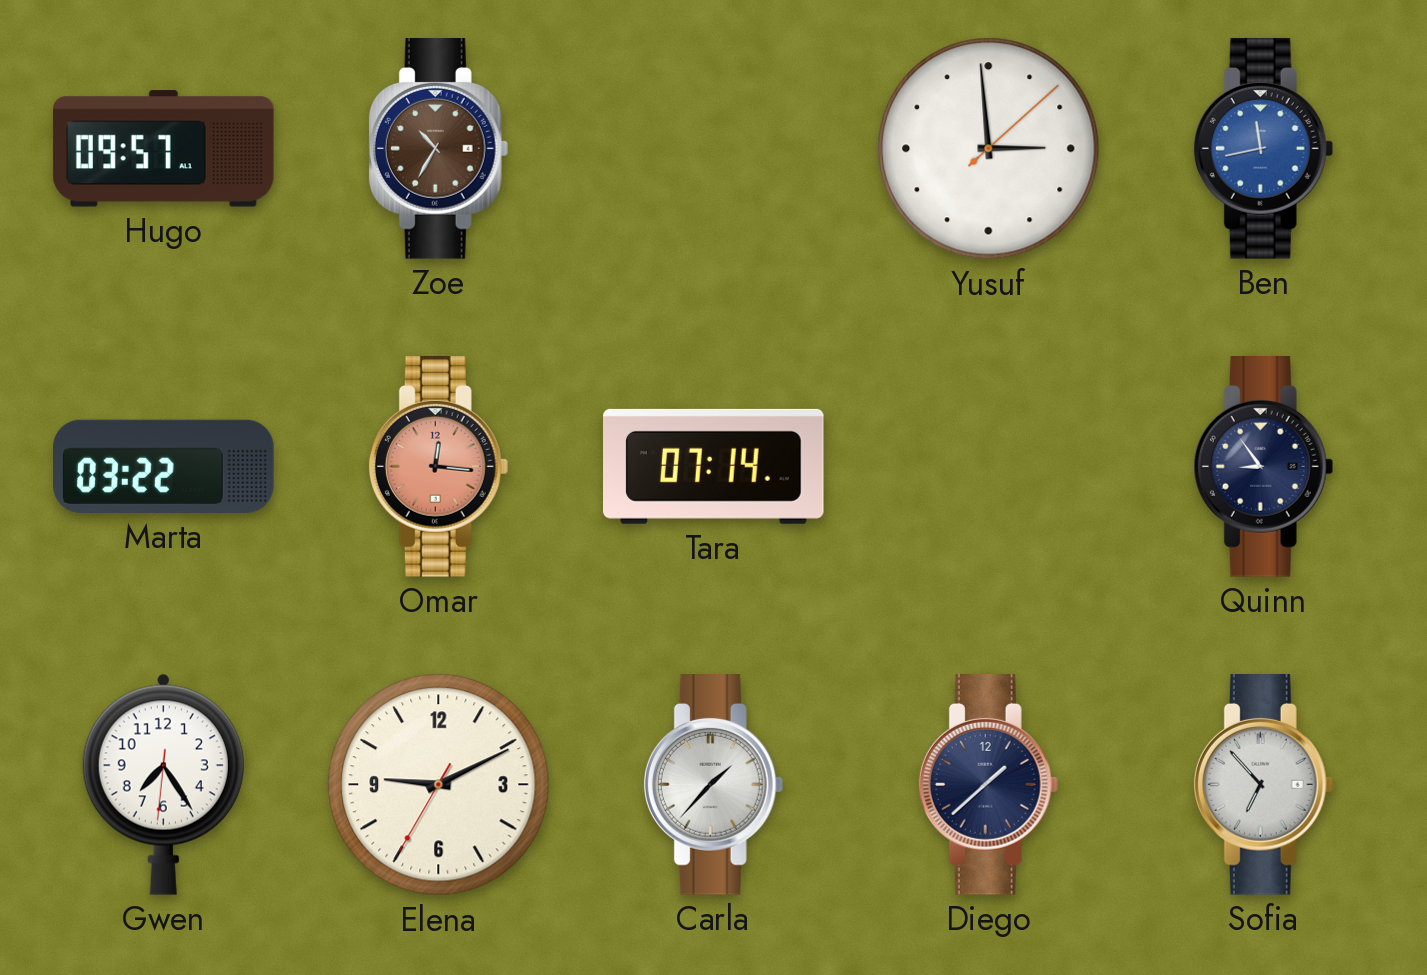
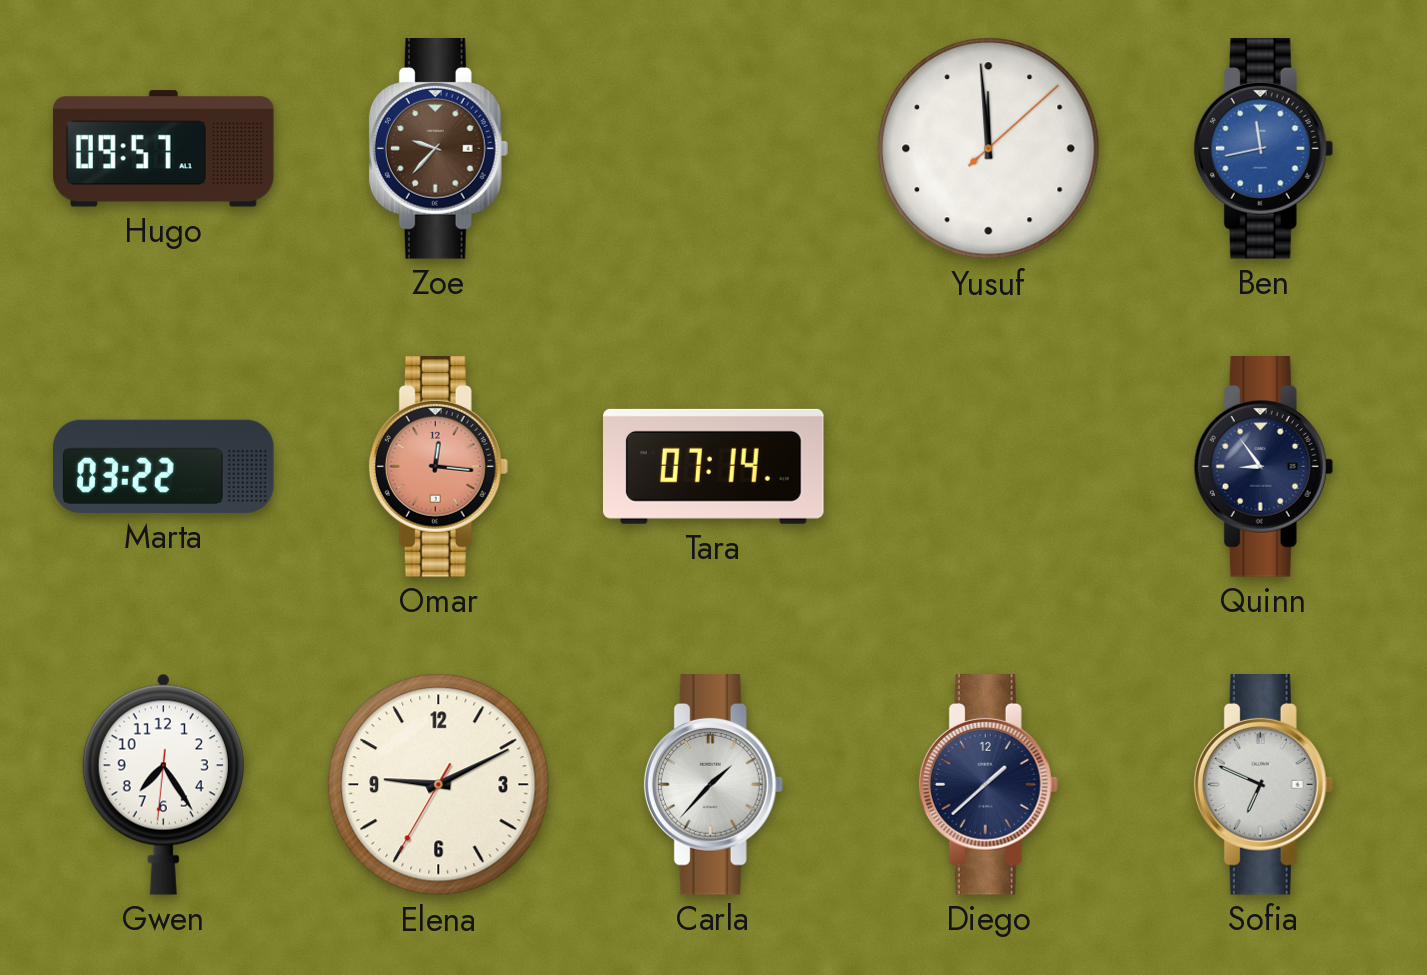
Zoe: 10:35 -> 9:37
Yusuf: 2:59 -> 11:59
Sofia: 6:53 -> 6:49
